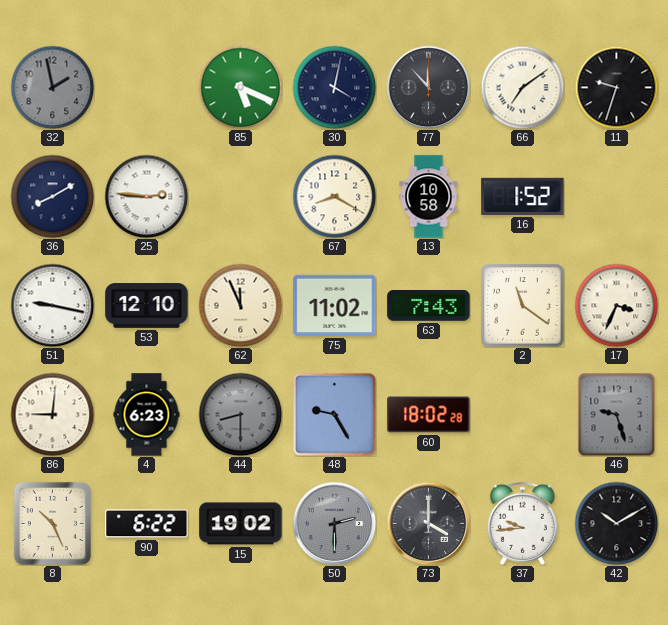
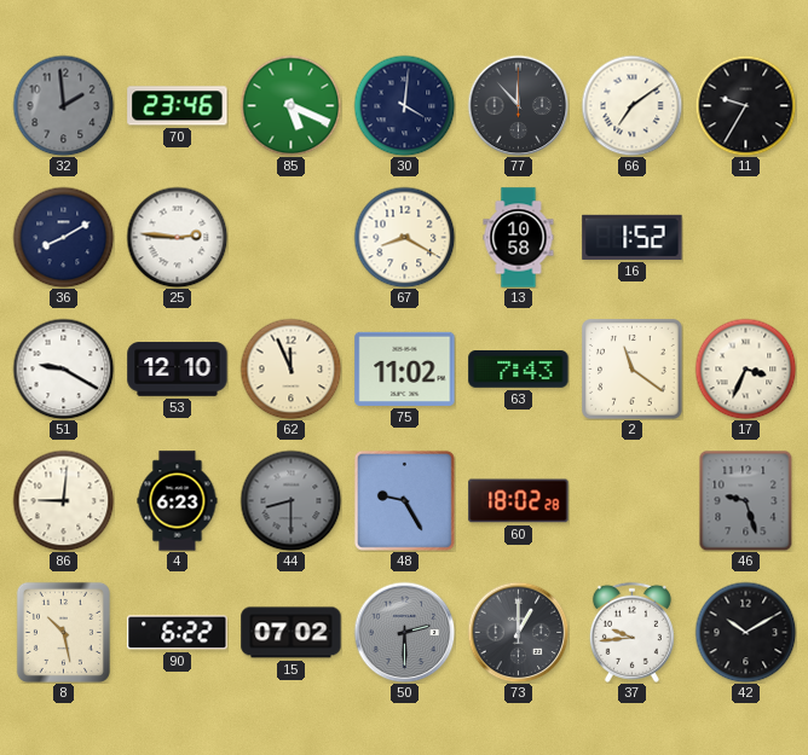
32: 1:58 -> 1:59
70: none -> 23:46
30: 4:02 -> 4:01
11: 9:33 -> 9:35
51: 9:17 -> 9:20
8: 10:26 -> 10:28
15: 19:02 -> 07:02
73: 4:00 -> 1:00
